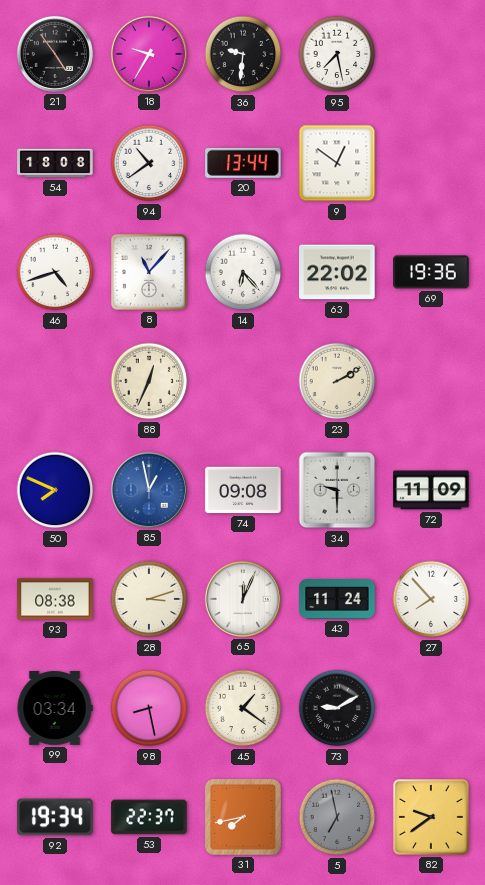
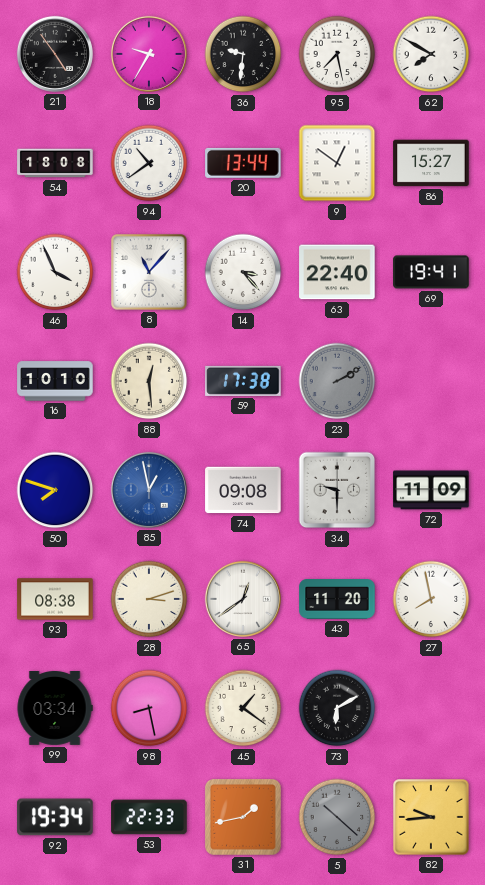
62: none -> 7:50
86: none -> 15:27
46: 4:42 -> 3:56
14: 6:23 -> 3:23
63: 22:02 -> 22:40
69: 19:36 -> 19:41
16: none -> 10:10
88: 12:34 -> 12:29
59: none -> 17:38
23 dial: cream -> grey
50: 7:49 -> 7:48
65: 12:04 -> 12:39
43: 11:24 -> 11:20
27: 7:53 -> 7:58
73: 9:10 -> 6:10
53: 22:37 -> 22:33
31: 7:43 -> 1:43
5: 6:58 -> 10:22
82: 9:39 -> 9:44
